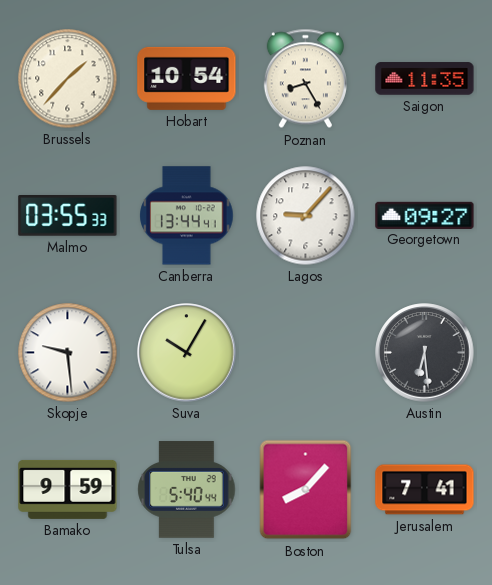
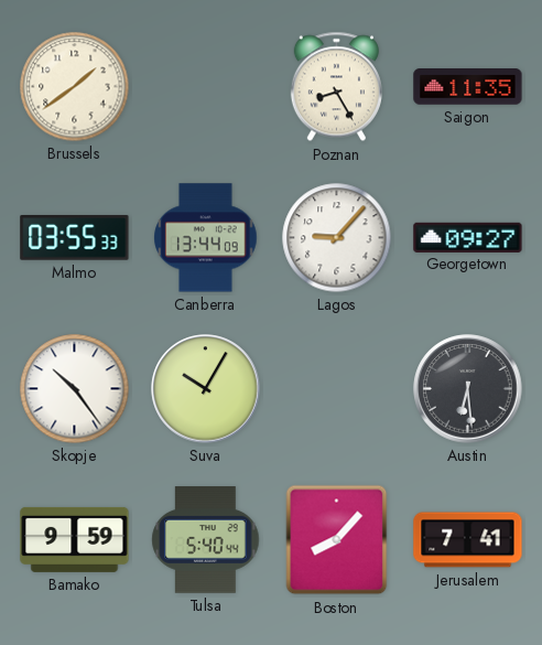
Brussels: 1:37 -> 1:39
Hobart: 10:54 -> none
Canberra: 13:44:41 -> 13:44:09
Skopje: 9:29 -> 10:24
